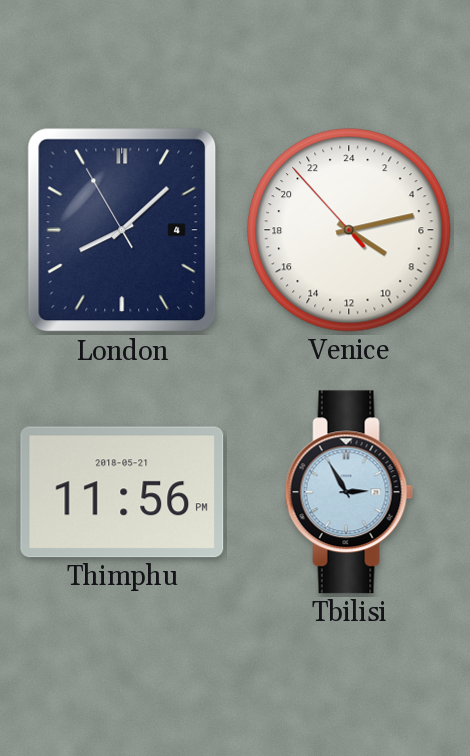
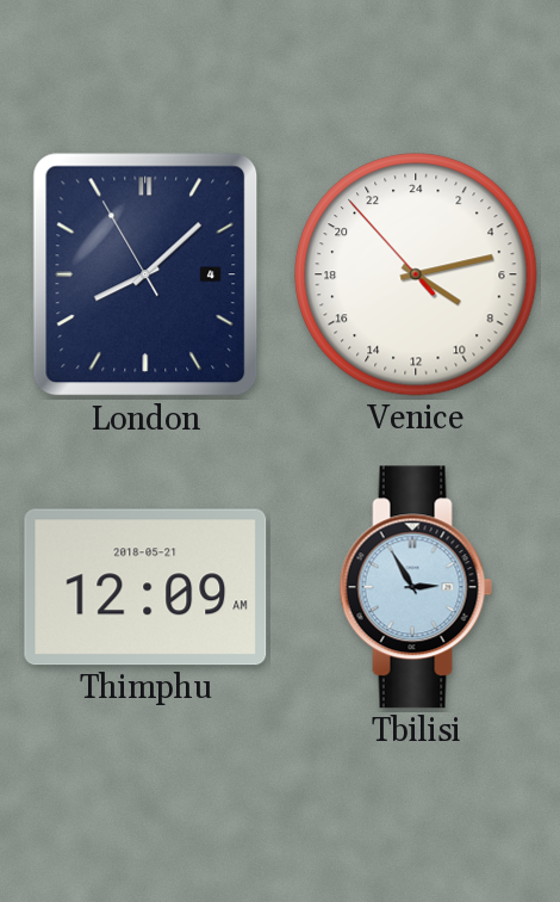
Thimphu: 11:56 -> 12:09
